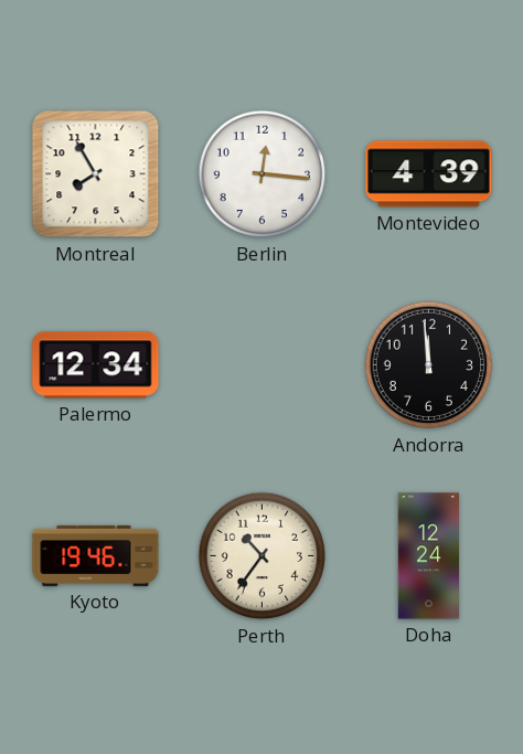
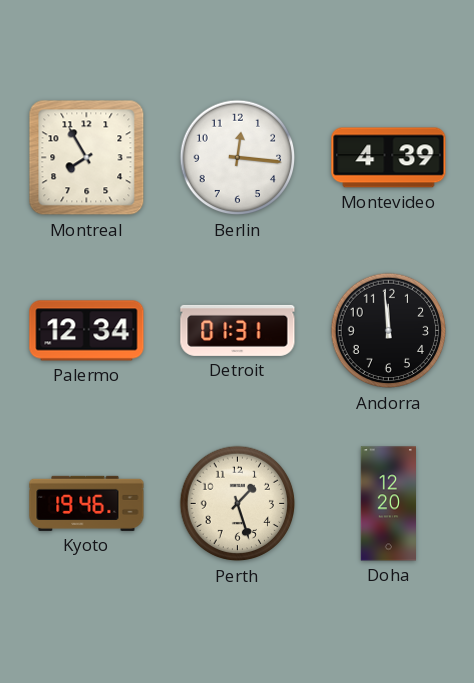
Detroit: none -> 01:31
Perth: 10:36 -> 1:27
Doha: 12:24 -> 12:20
